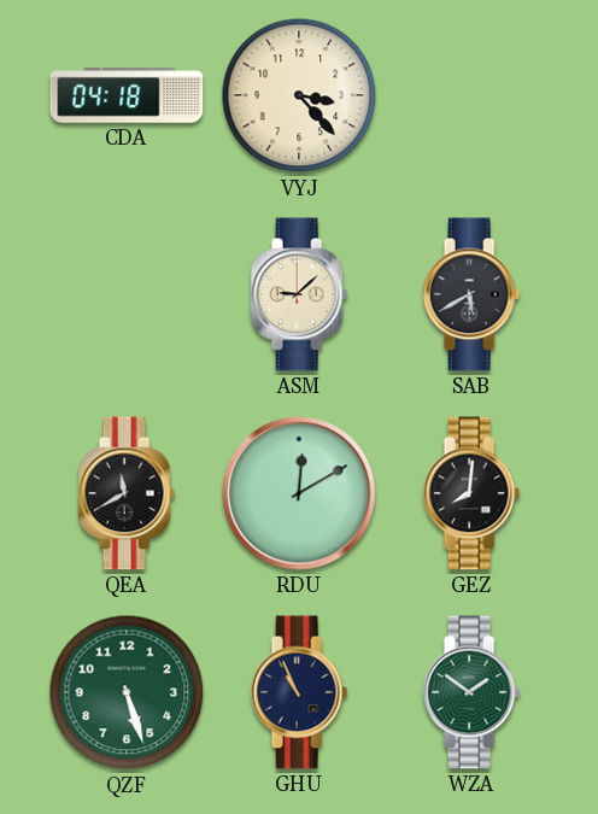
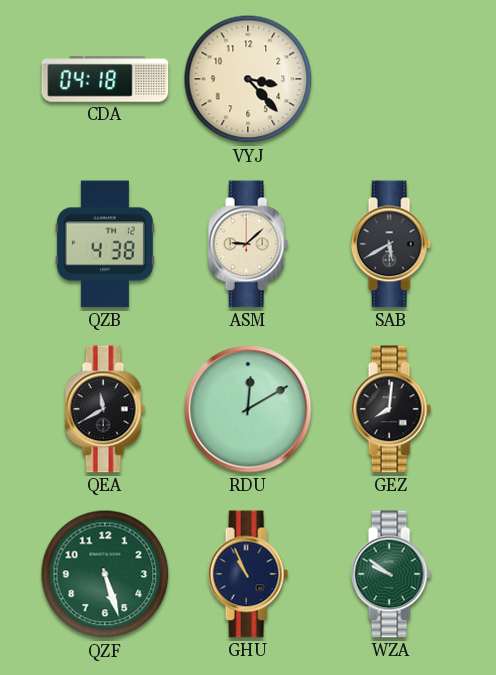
QZB: none -> 4:38
WZA: 1:51 -> 9:51
